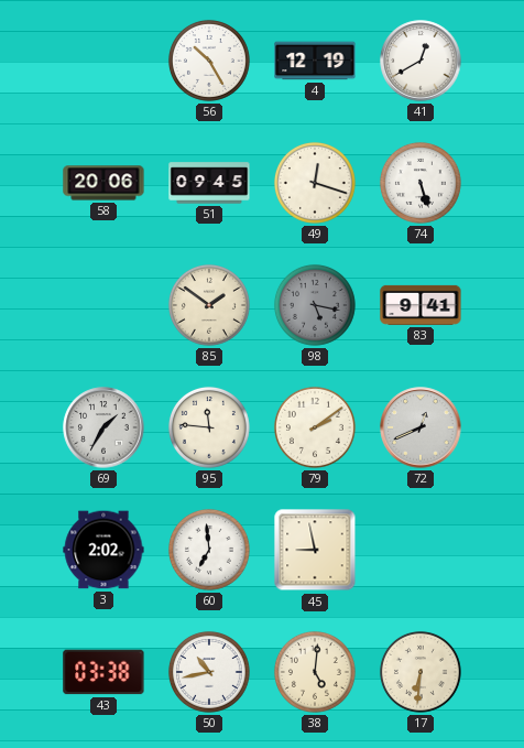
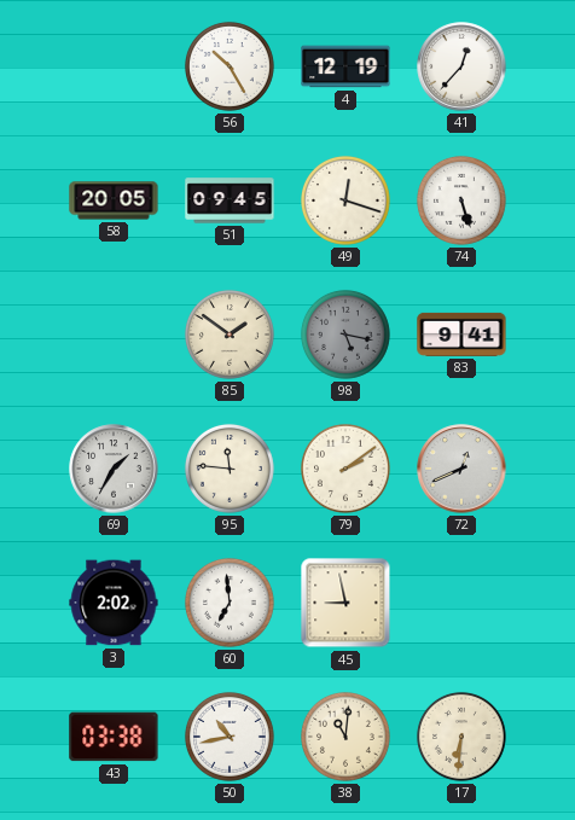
41: 12:40 -> 12:37
58: 20:06 -> 20:05
38: 5:01 -> 11:01
